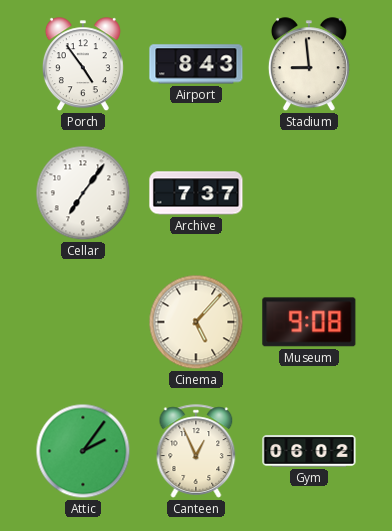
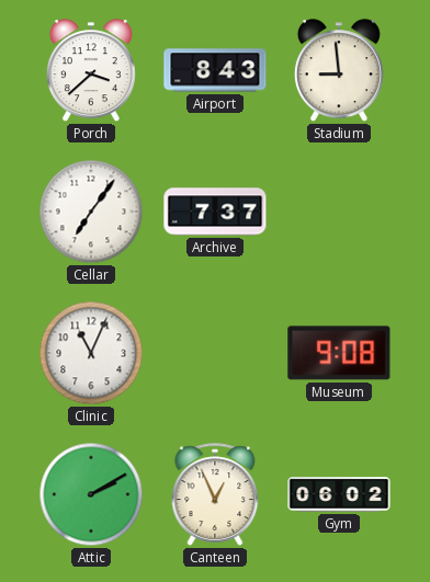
Porch: 4:54 -> 3:38
Clinic: none -> 11:04
Cinema: 5:07 -> none
Attic: 2:06 -> 2:10
